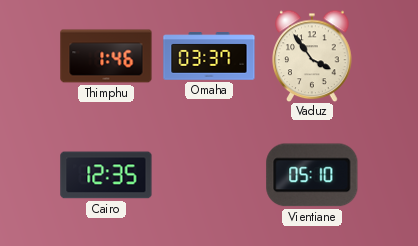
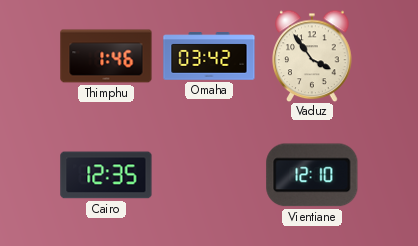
Omaha: 03:37 -> 03:42
Vientiane: 05:10 -> 12:10
